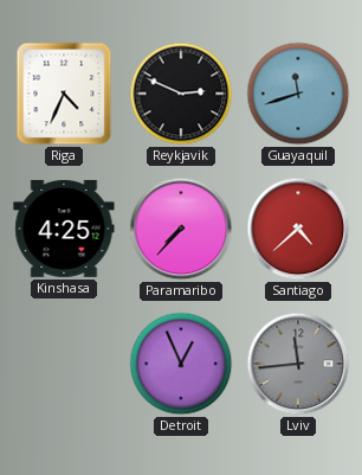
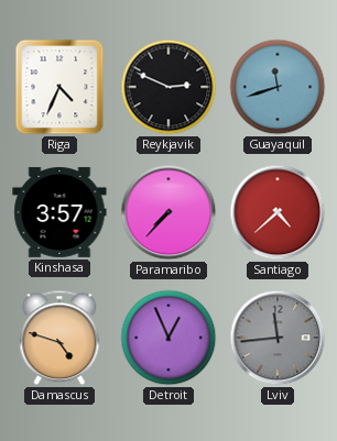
Kinshasa: 4:25 -> 3:57
Damascus: none -> 4:48
